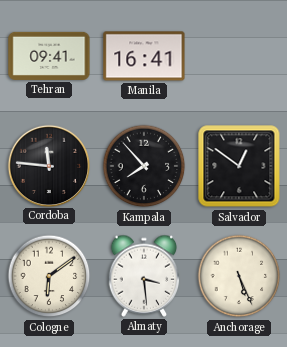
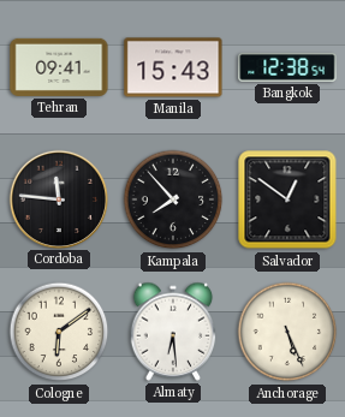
Manila: 16:41 -> 15:43
Bangkok: none -> 12:38
Almaty: 3:29 -> 6:29
